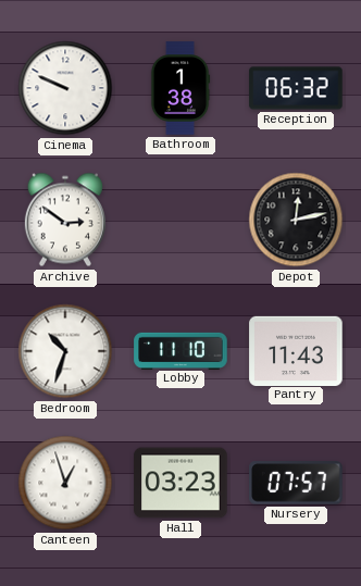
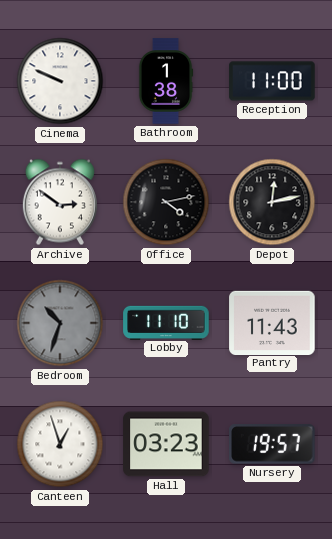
Reception: 06:32 -> 11:00
Office: none -> 4:13
Bedroom dial: white -> grey
Nursery: 07:57 -> 19:57
